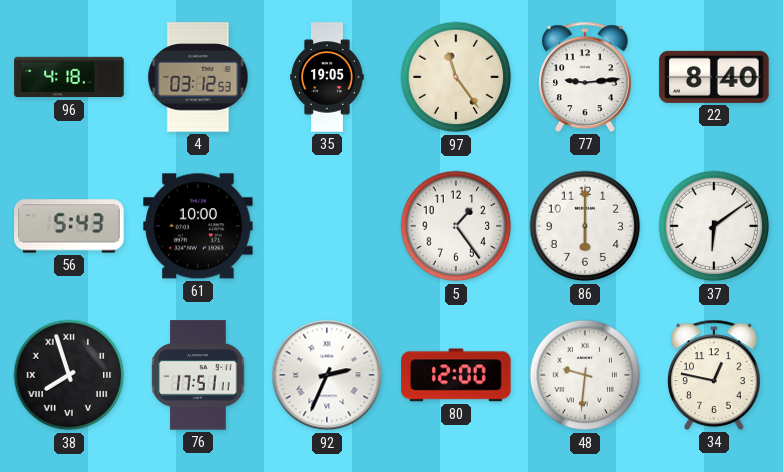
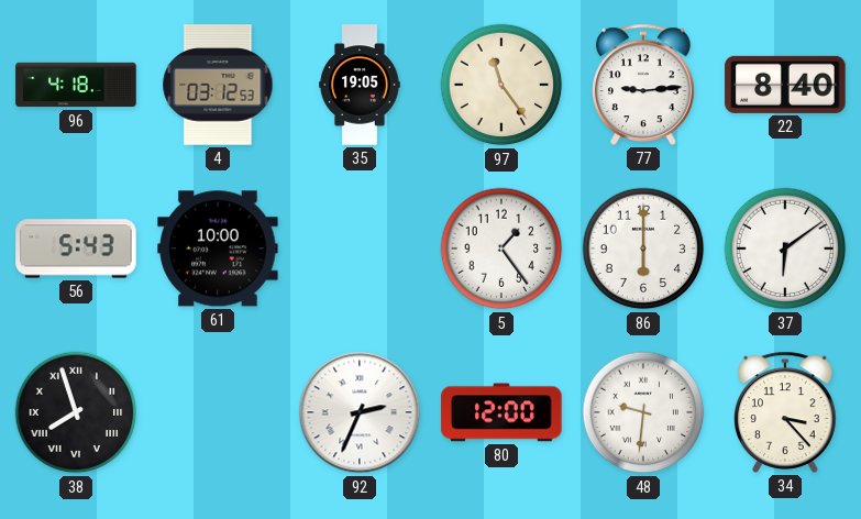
76: 17:51 -> none
34: 12:47 -> 3:23
